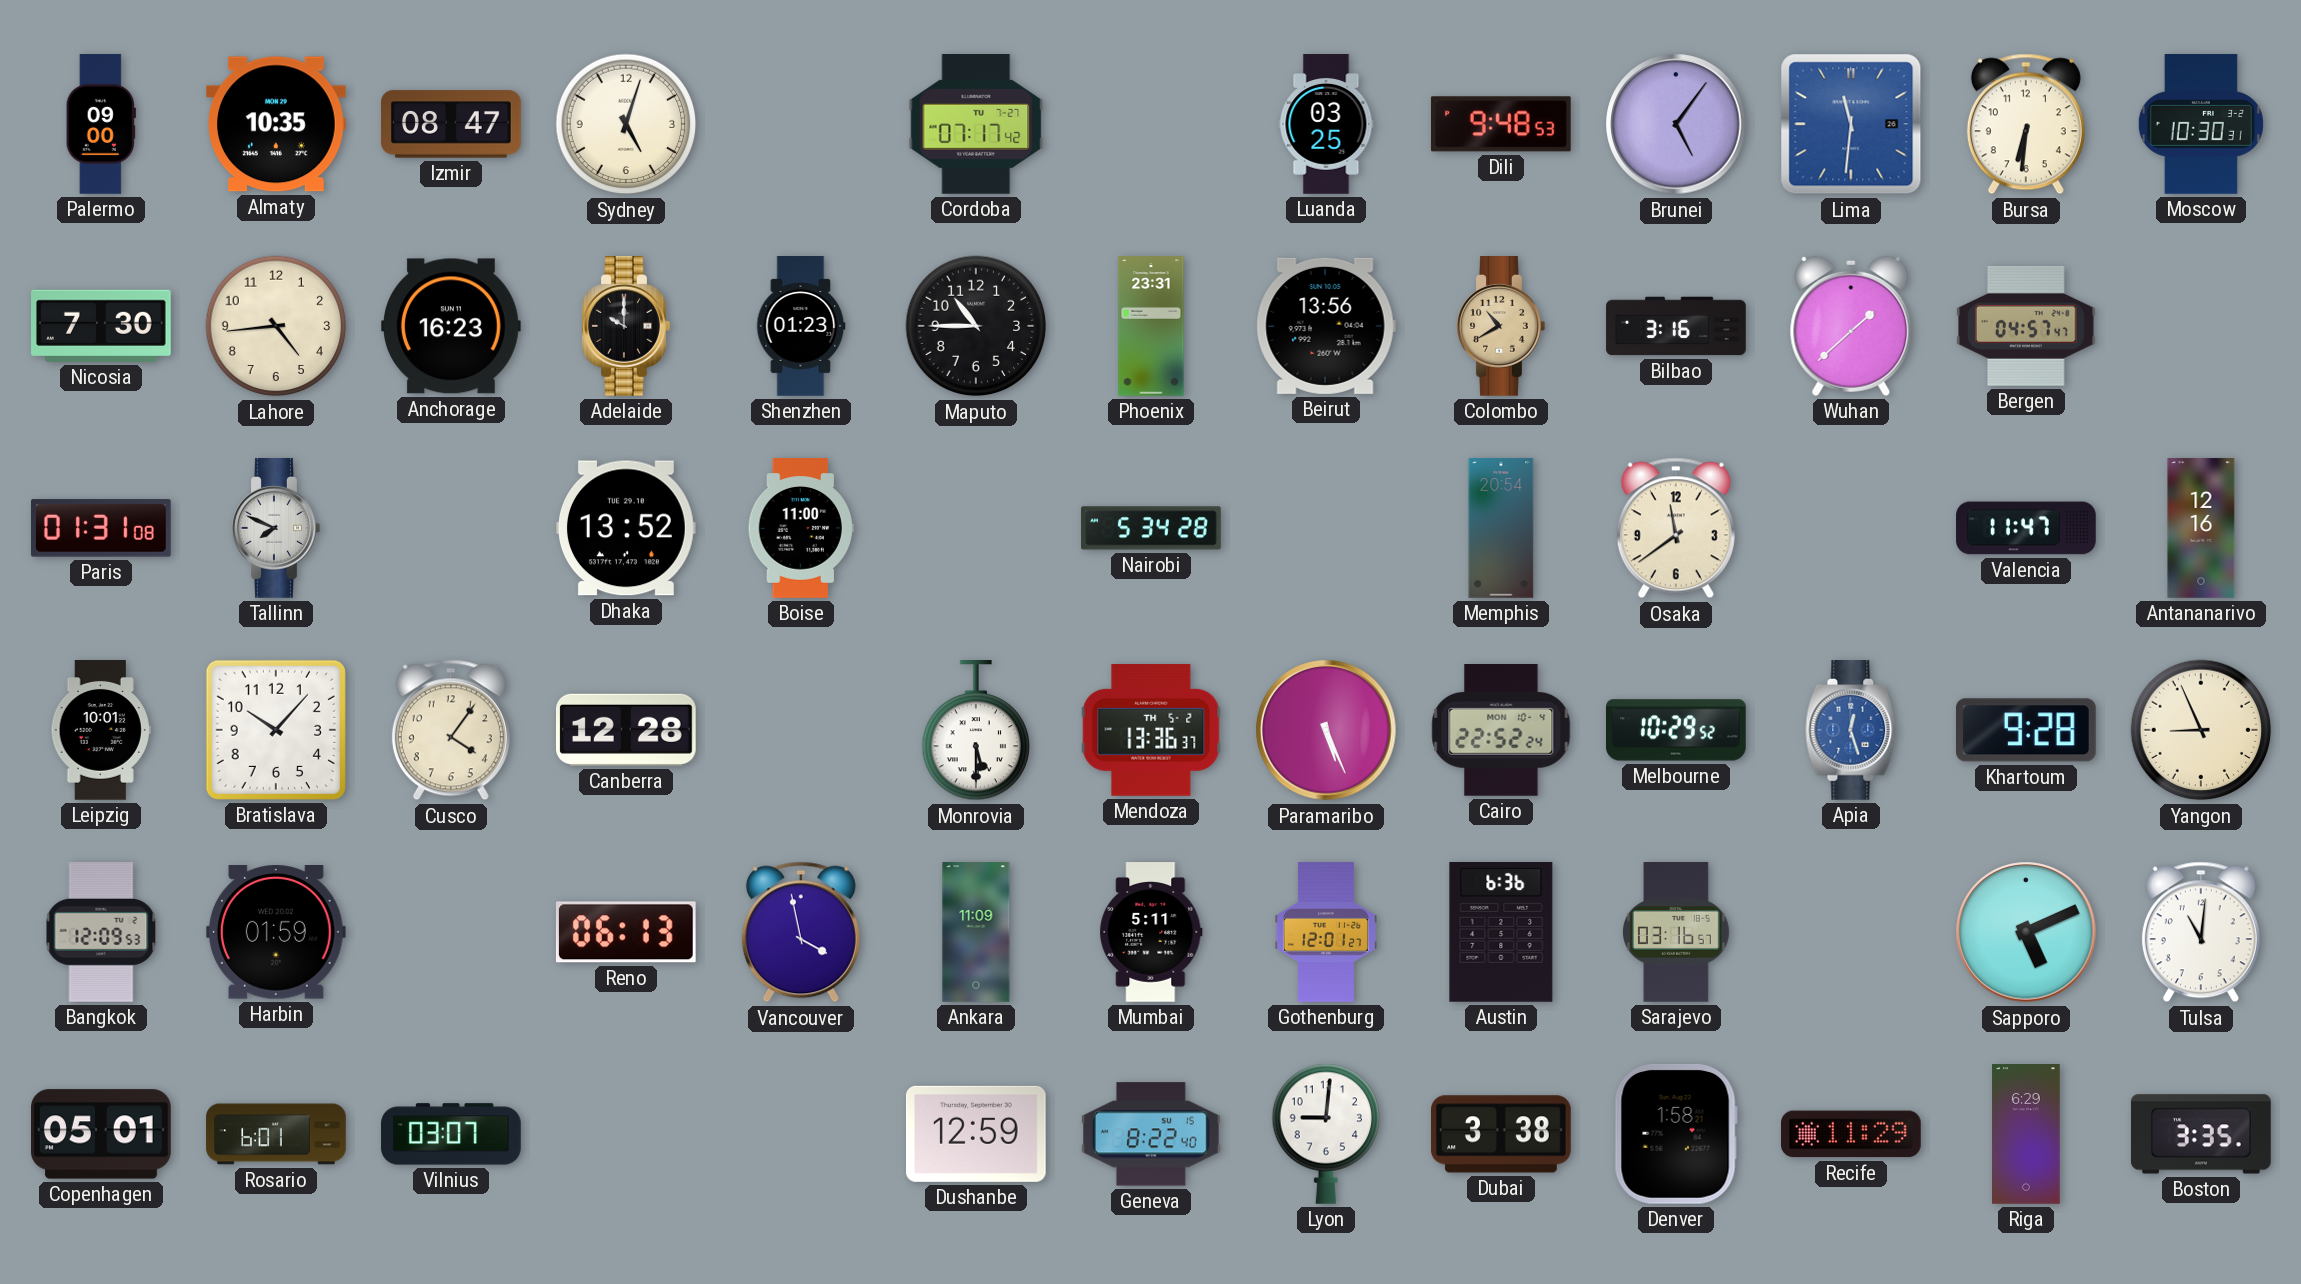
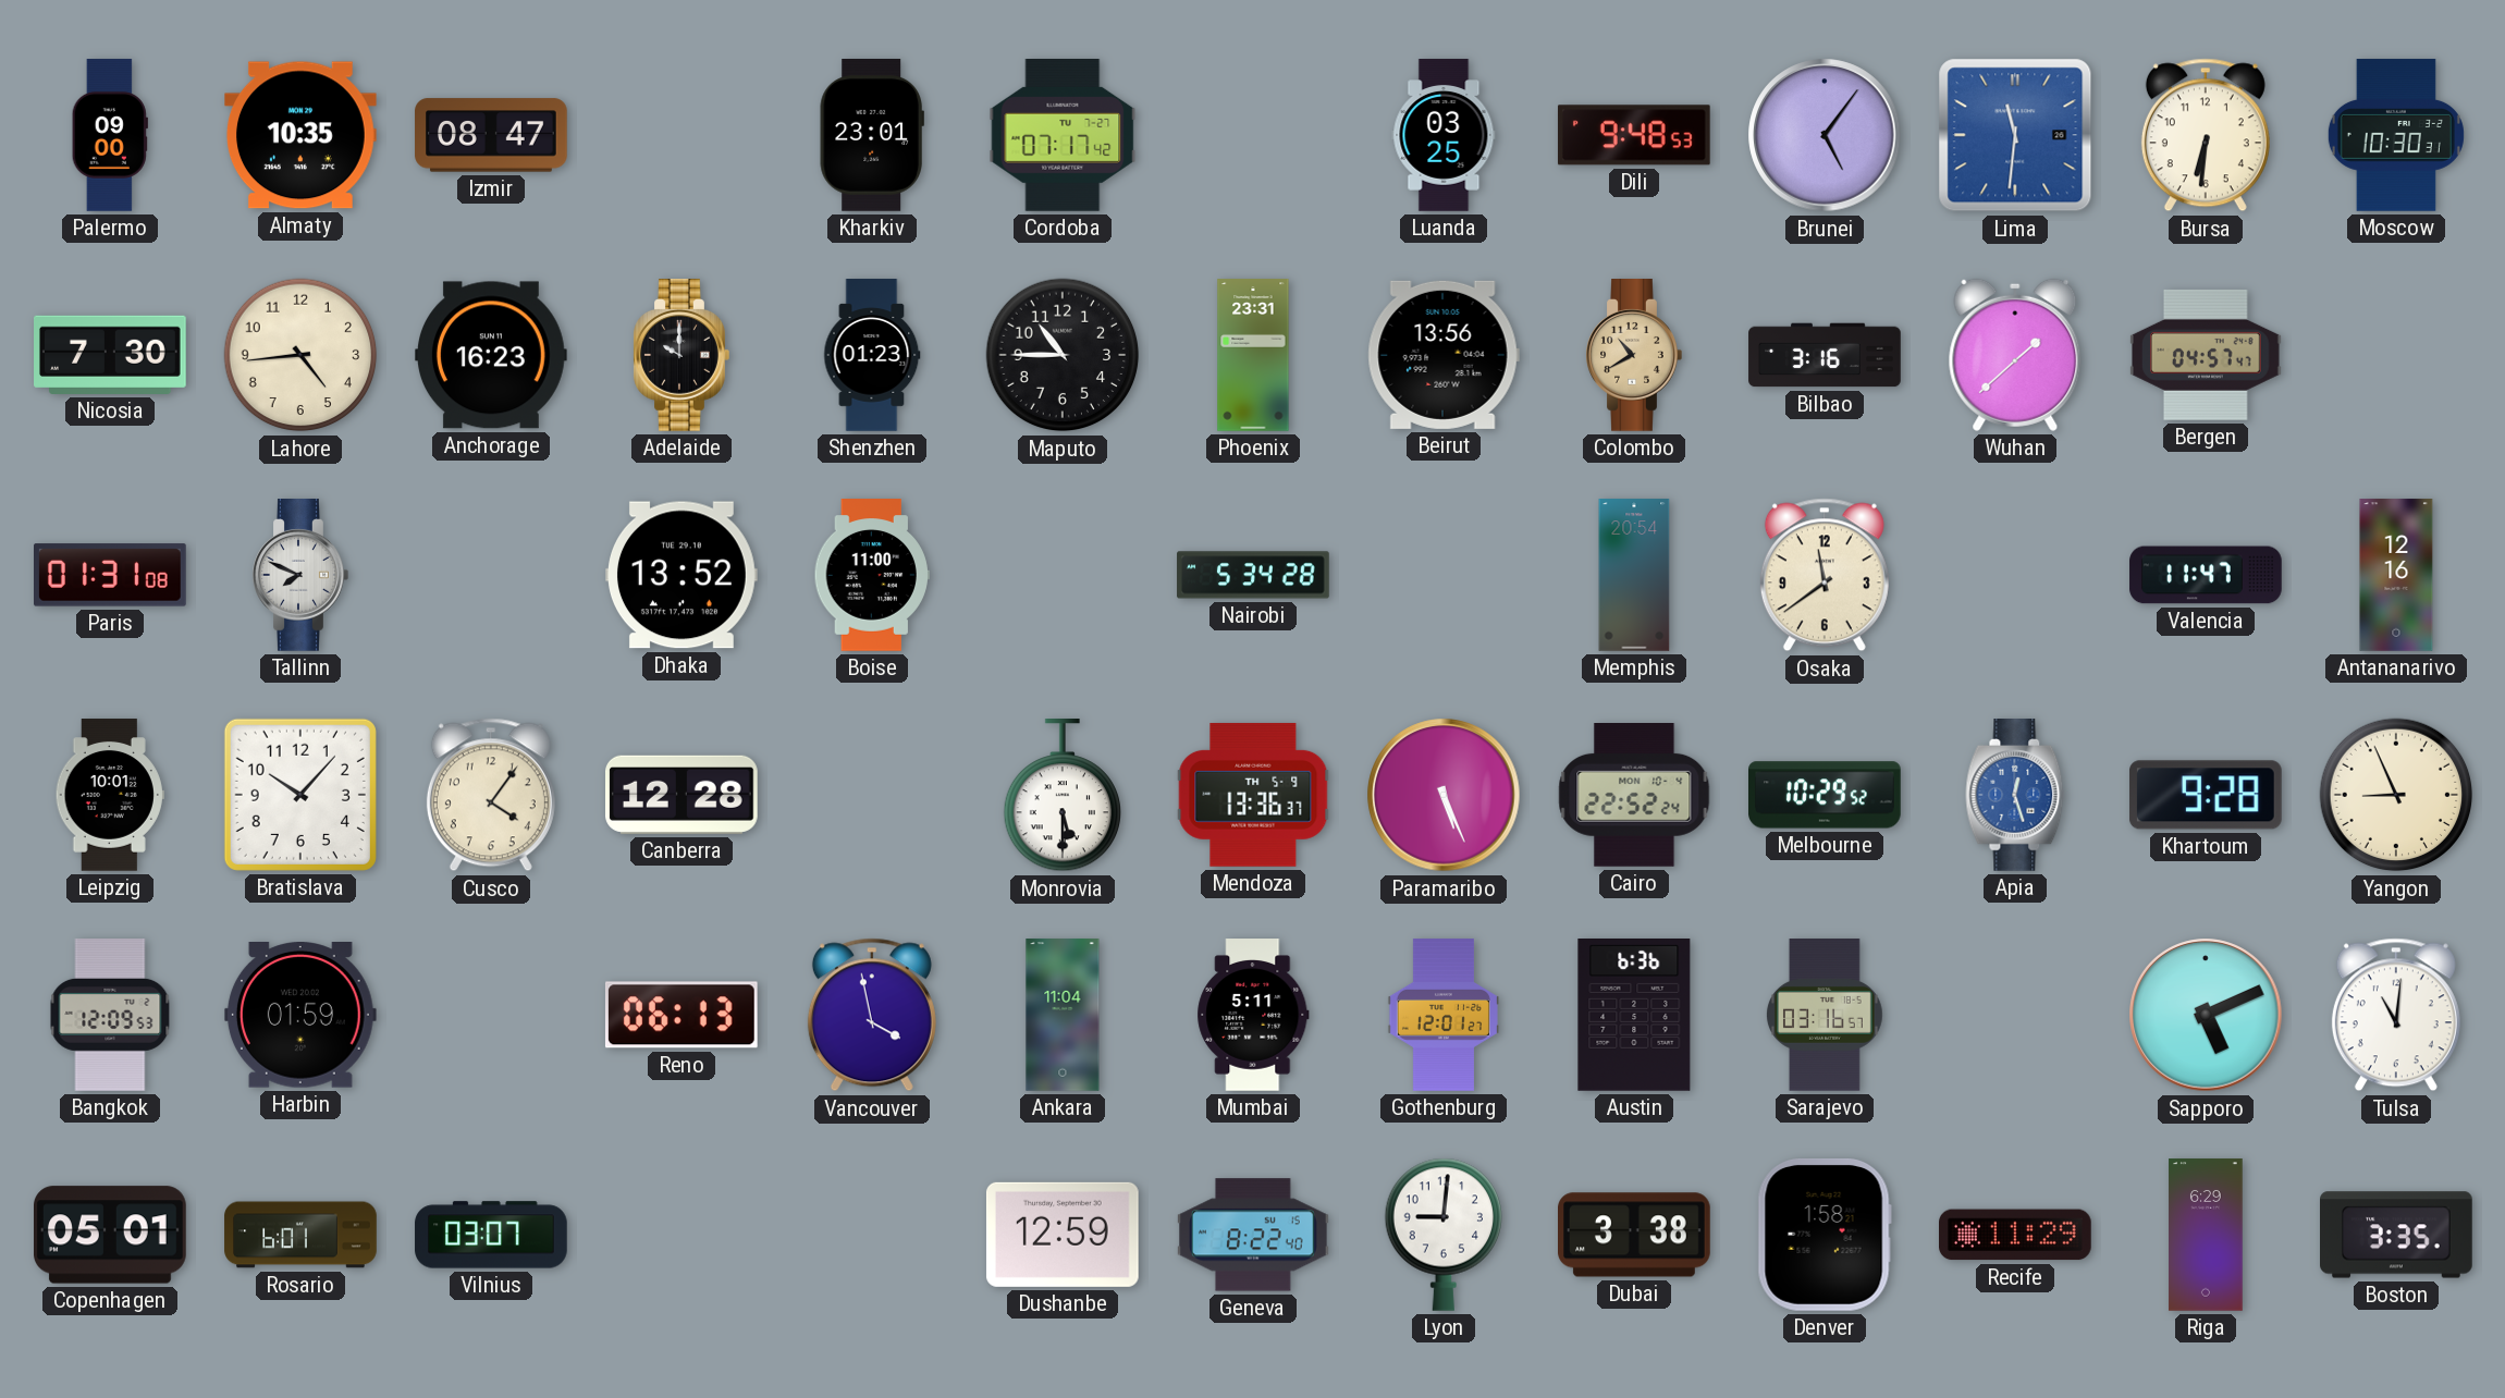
Sydney: 5:03 -> none
Kharkiv: none -> 23:01
Mendoza date: TH 5-2 -> TH 5-9
Ankara: 11:09 -> 11:04
